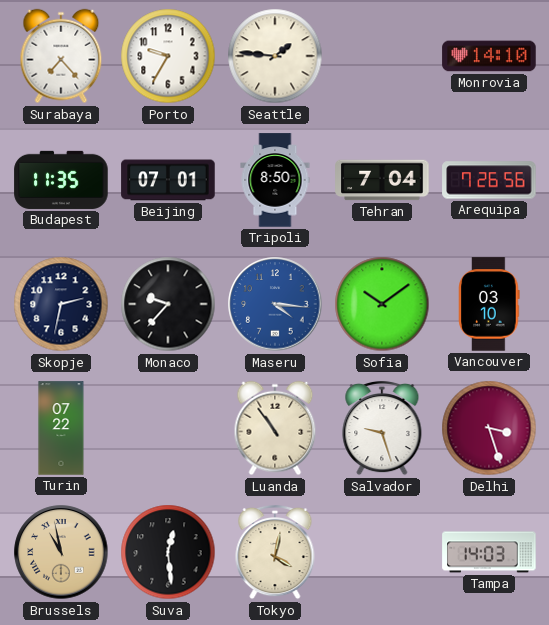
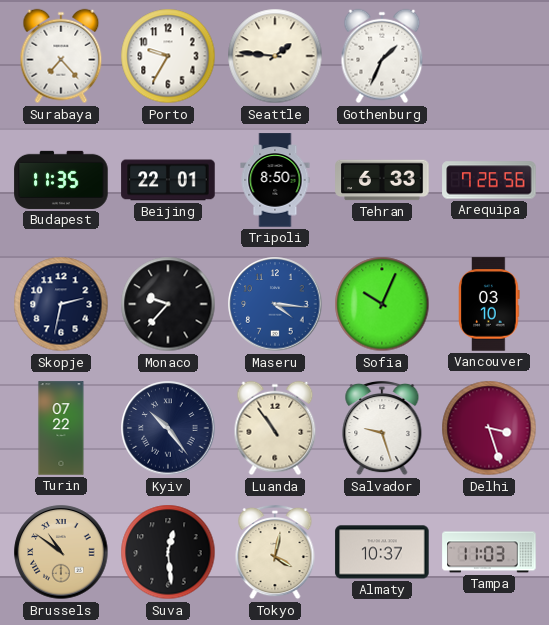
Gothenburg: none -> 1:34
Monrovia: 14:10 -> none
Beijing: 07:01 -> 22:01
Tehran: 7:04 -> 6:33
Sofia: 10:09 -> 10:04
Kyiv: none -> 10:24
Brussels: 10:58 -> 10:51
Almaty: none -> 10:37
Tampa: 14:03 -> 11:03
